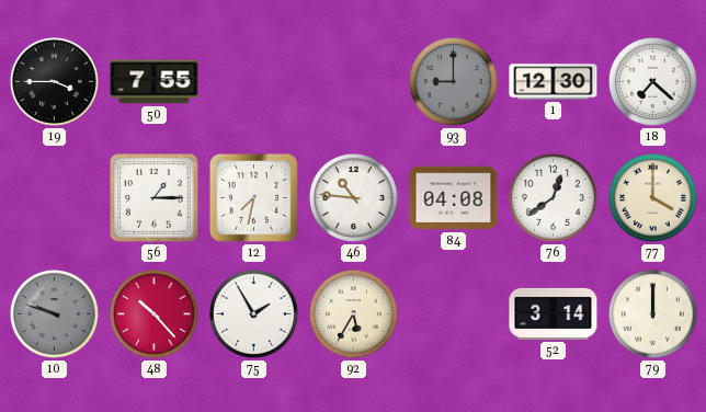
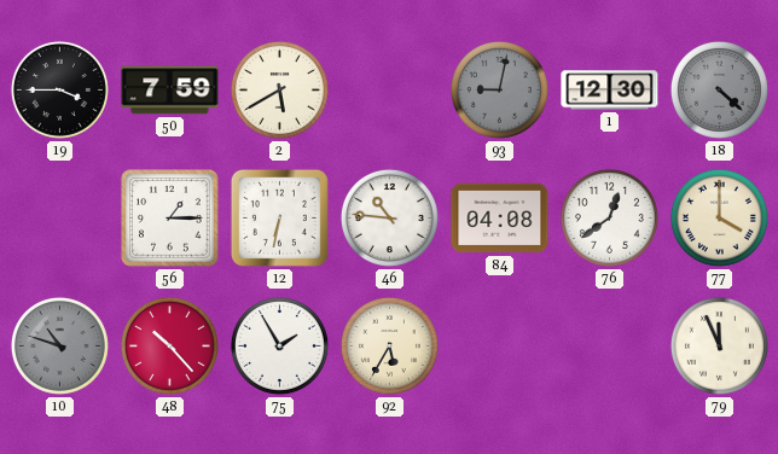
50: 7:55 -> 7:59
2: none -> 5:40
93: 9:00 -> 9:02
18: 7:22 -> 4:22
18 dial: white -> grey
12: 7:32 -> 6:32
10: 9:48 -> 10:48
52: 3:14 -> none
79: 12:00 -> 11:56
